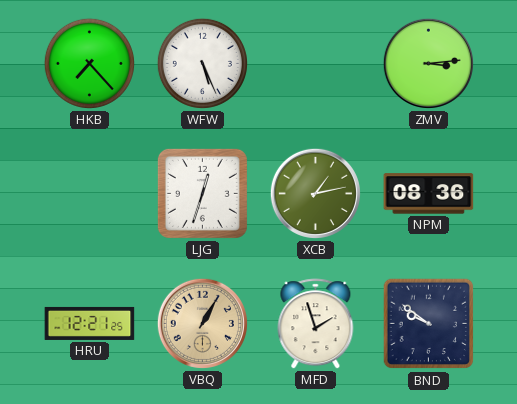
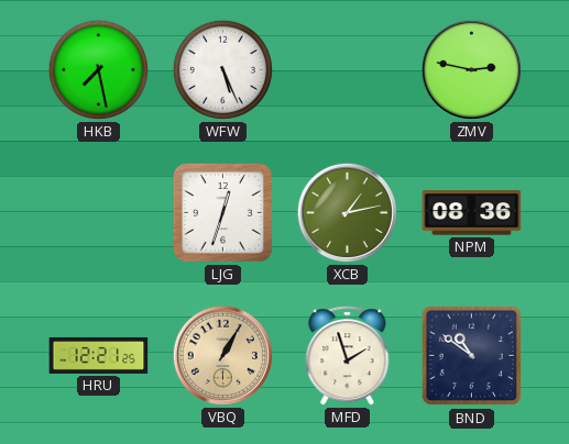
HKB: 7:23 -> 7:28
ZMV: 3:14 -> 2:47
BND: 9:51 -> 10:51
